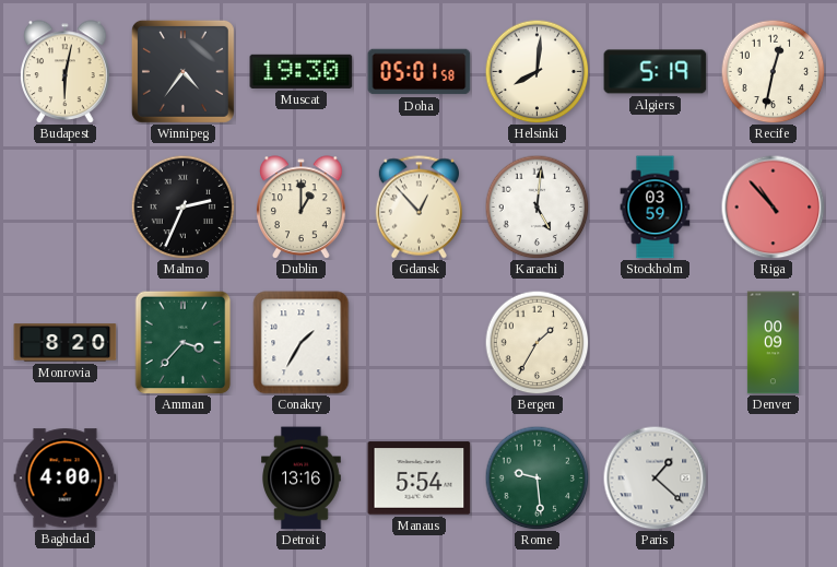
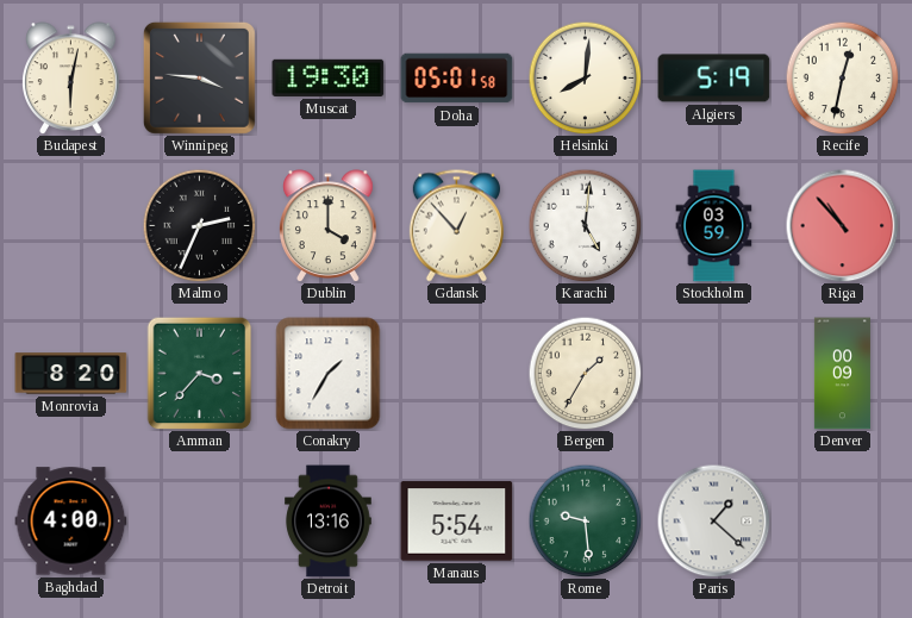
Winnipeg: 4:36 -> 3:46
Dublin: 1:00 -> 4:00
